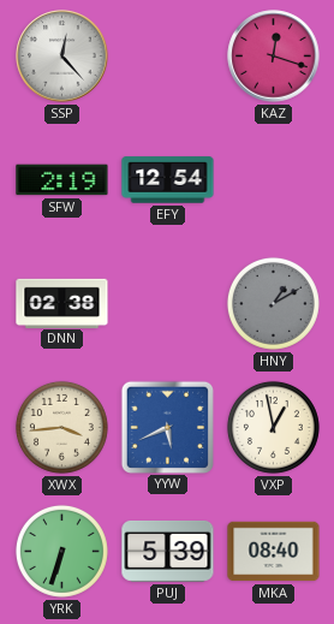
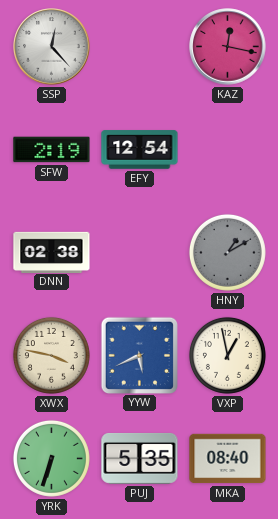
KAZ: 12:18 -> 12:17
XWX: 3:44 -> 3:47
PUJ: 5:39 -> 5:35
